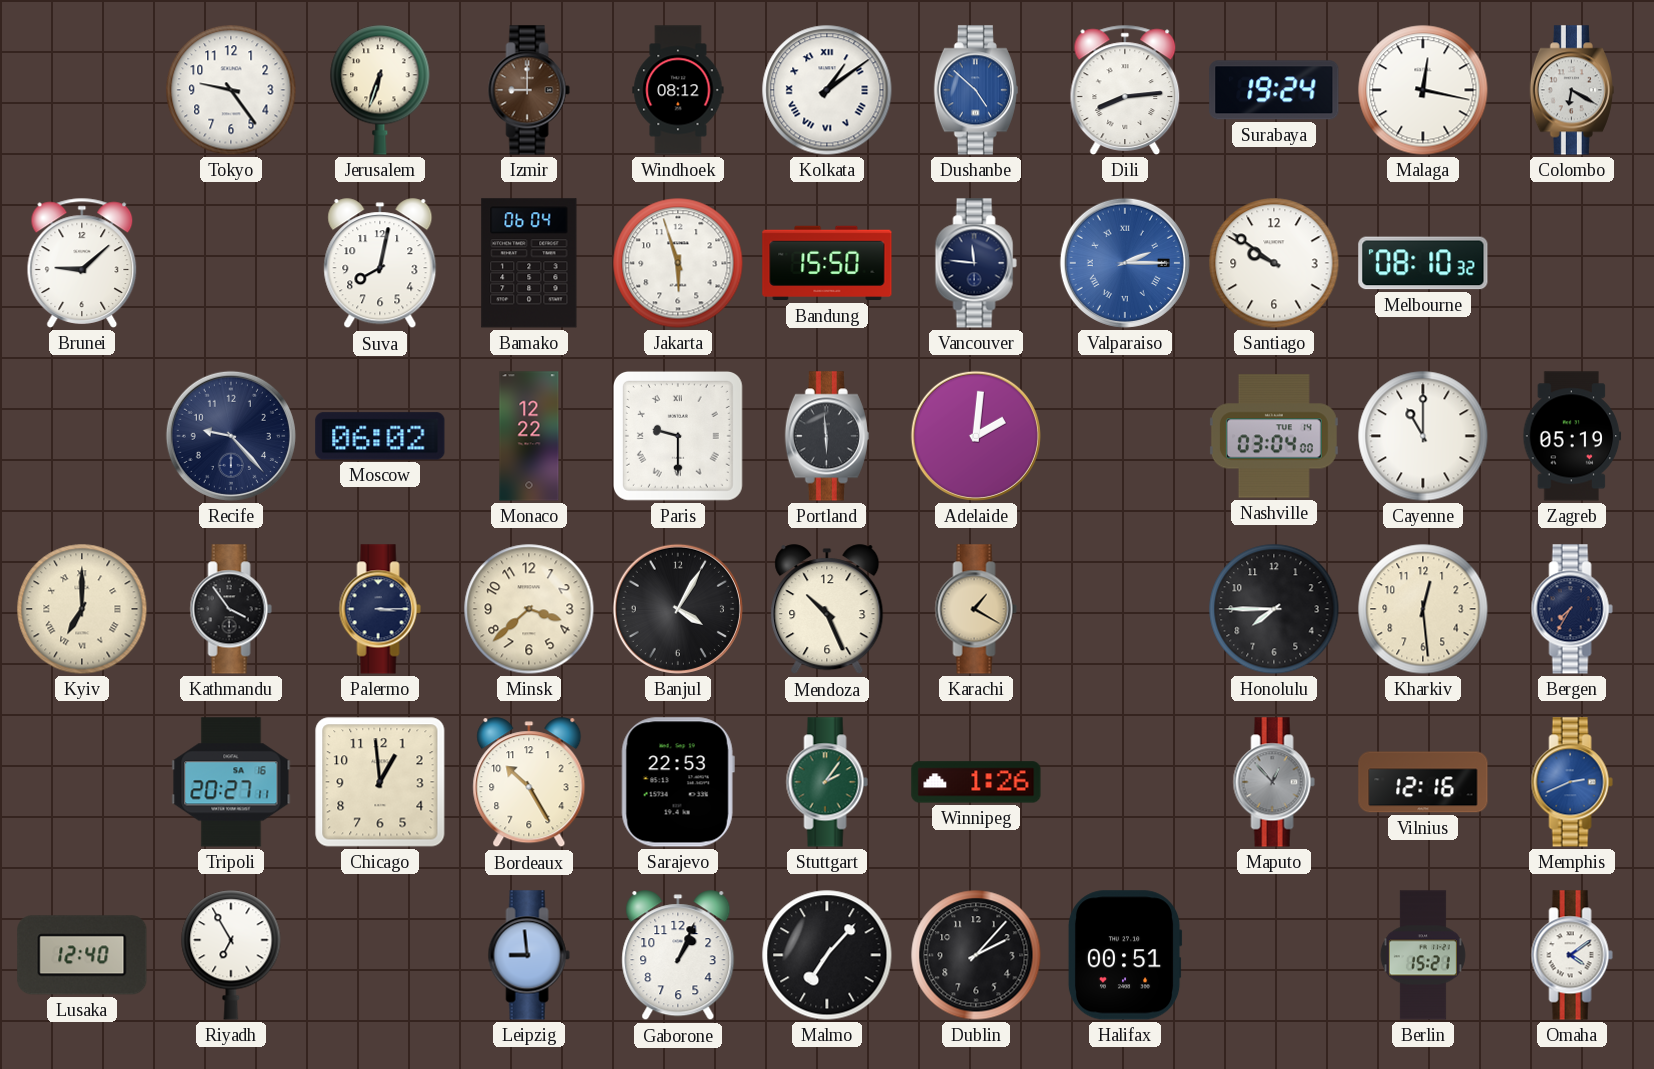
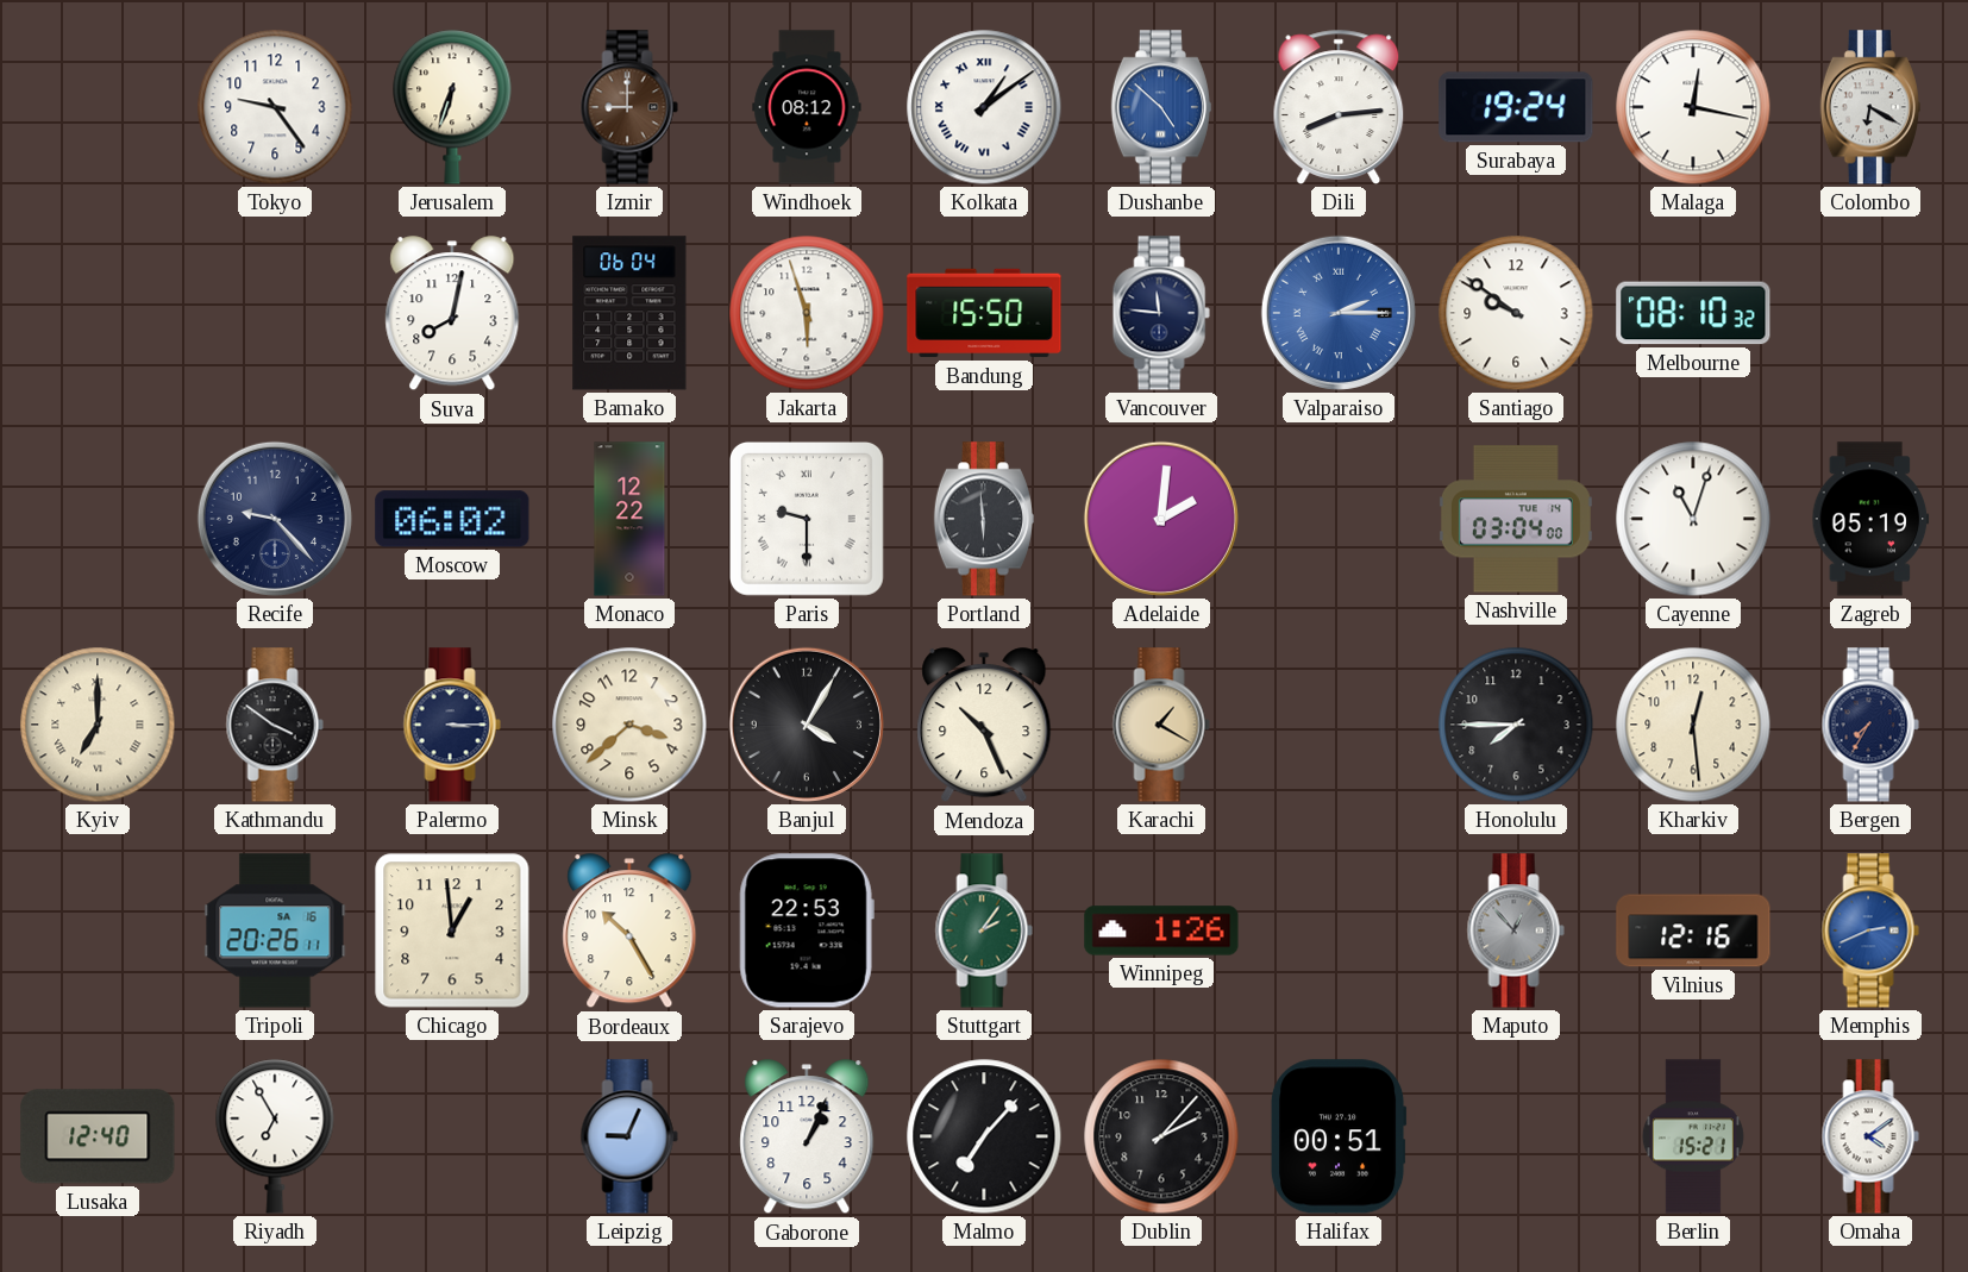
Brunei: 9:08 -> none
Cayenne: 11:00 -> 11:03
Kathmandu: 3:54 -> 3:51
Tripoli: 20:27 -> 20:26
Leipzig: 8:59 -> 9:04
